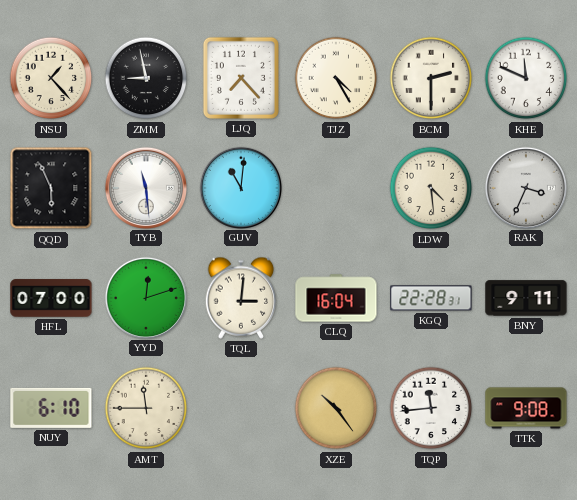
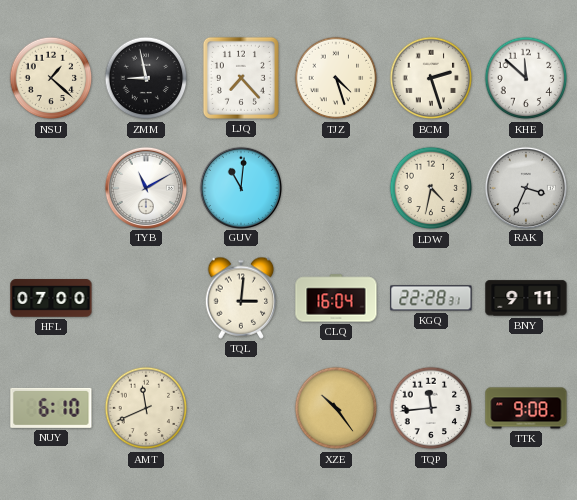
NSU: 1:23 -> 1:22
TJZ: 4:25 -> 4:27
BCM: 2:30 -> 2:27
KHE: 11:49 -> 11:52
QQD: 5:56 -> none
TYB: 11:29 -> 11:10
LDW: 4:29 -> 4:32
YYD: 12:12 -> none
AMT: 11:45 -> 11:41
